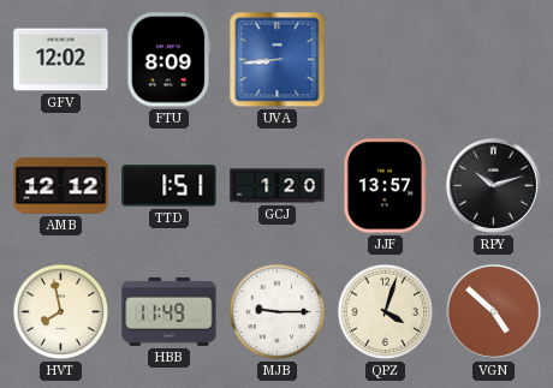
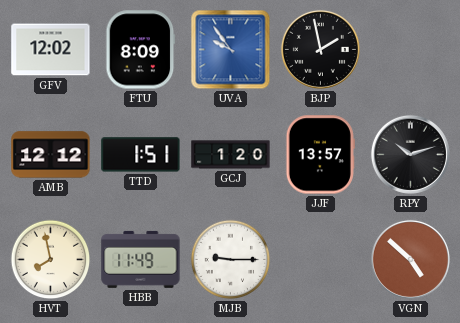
UVA: 8:44 -> 9:54
BJP: none -> 1:58
QPZ: 4:03 -> none
